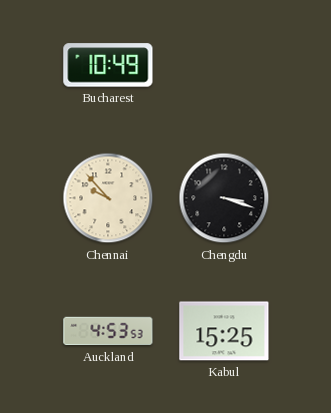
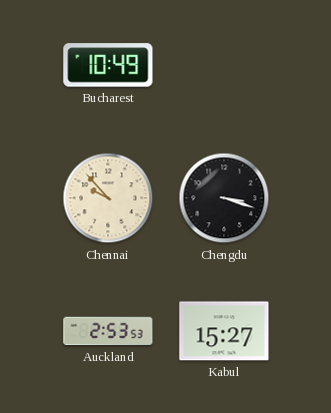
Auckland: 4:53 -> 2:53
Kabul: 15:25 -> 15:27
